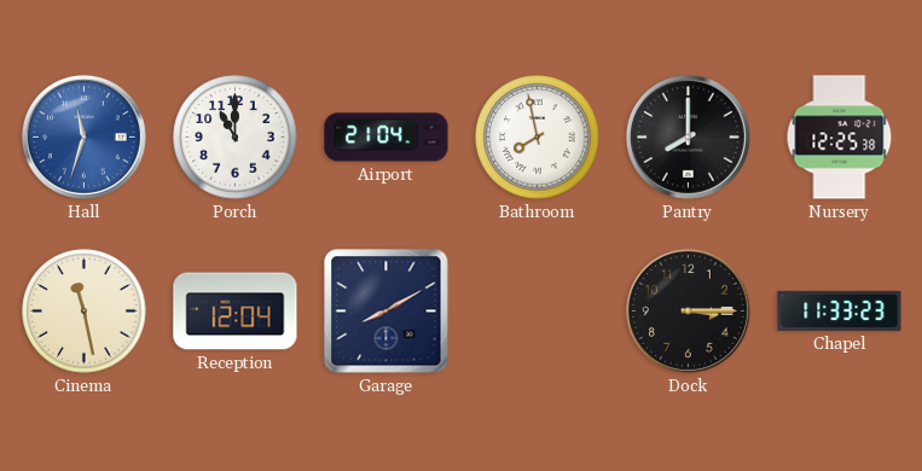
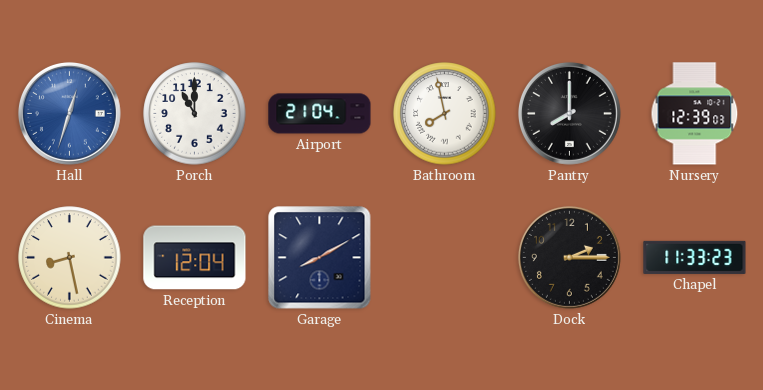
Hall: 11:33 -> 12:33
Nursery: 12:25 -> 12:39
Cinema: 11:28 -> 8:28
Dock: 3:15 -> 2:15
